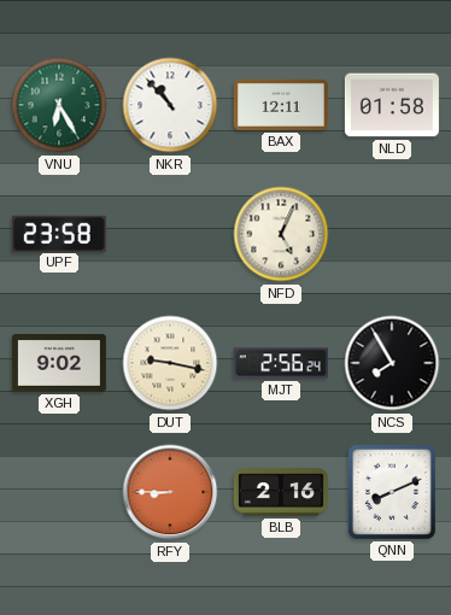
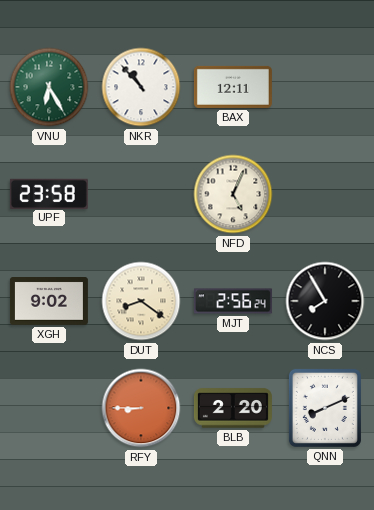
NLD: 01:58 -> none
DUT: 9:17 -> 8:21
BLB: 2:16 -> 2:20
